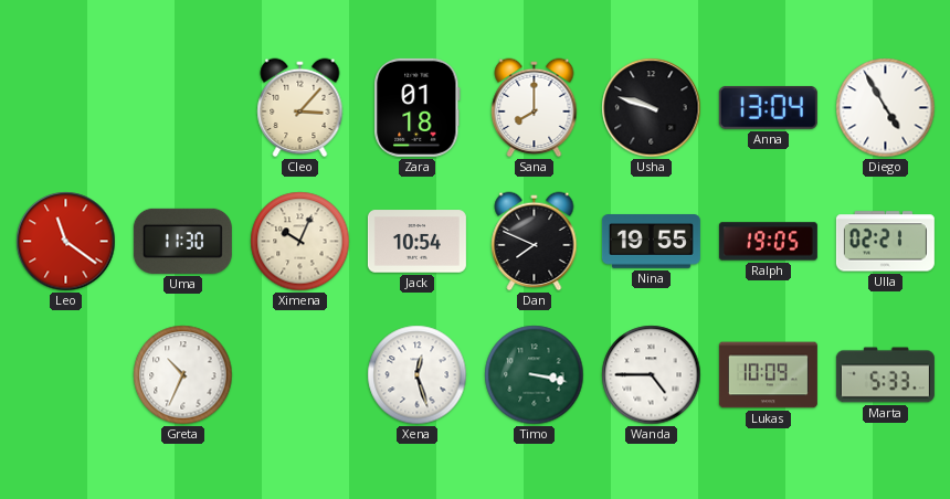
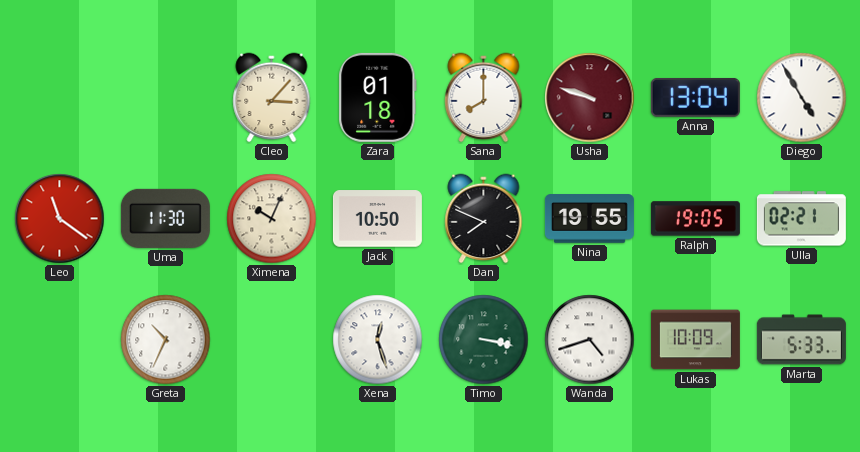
Usha dial: black -> burgundy
Jack: 10:54 -> 10:50
Wanda: 4:45 -> 4:42
